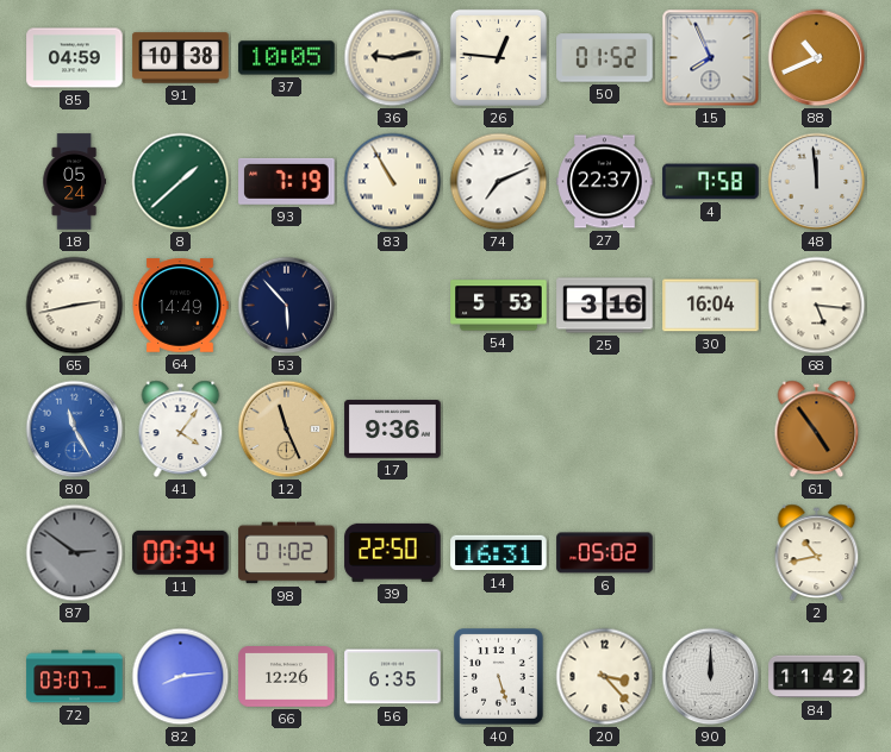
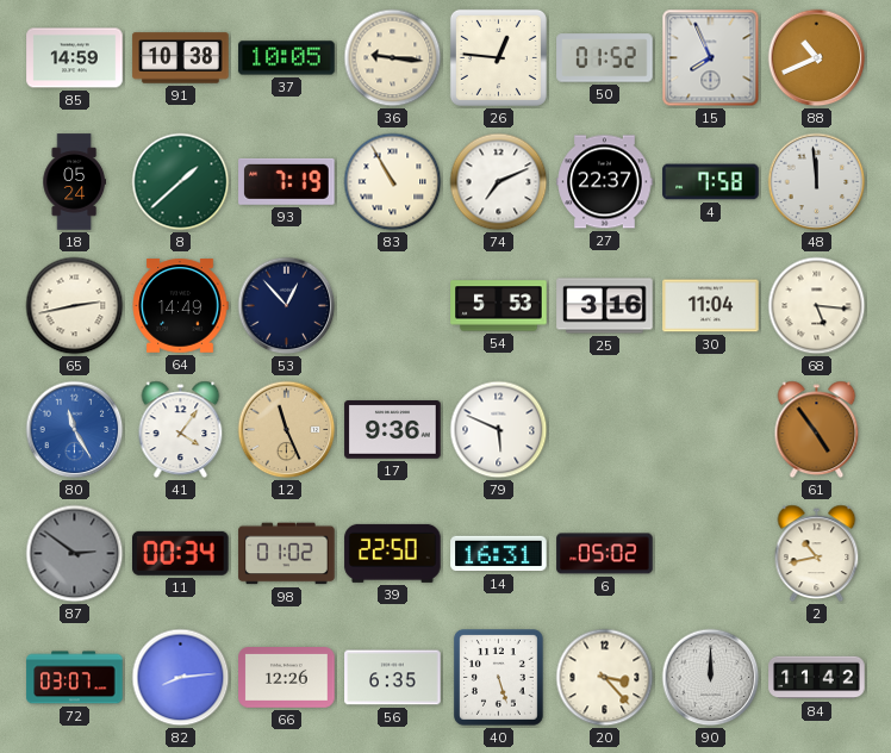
85: 04:59 -> 14:59
36: 9:13 -> 9:16
53: 5:53 -> 12:53
30: 16:04 -> 11:04
79: none -> 5:49
